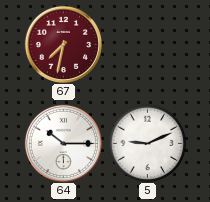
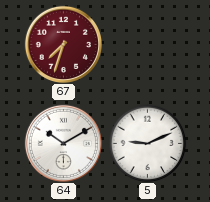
67: 7:32 -> 7:33
64: 10:15 -> 10:10
